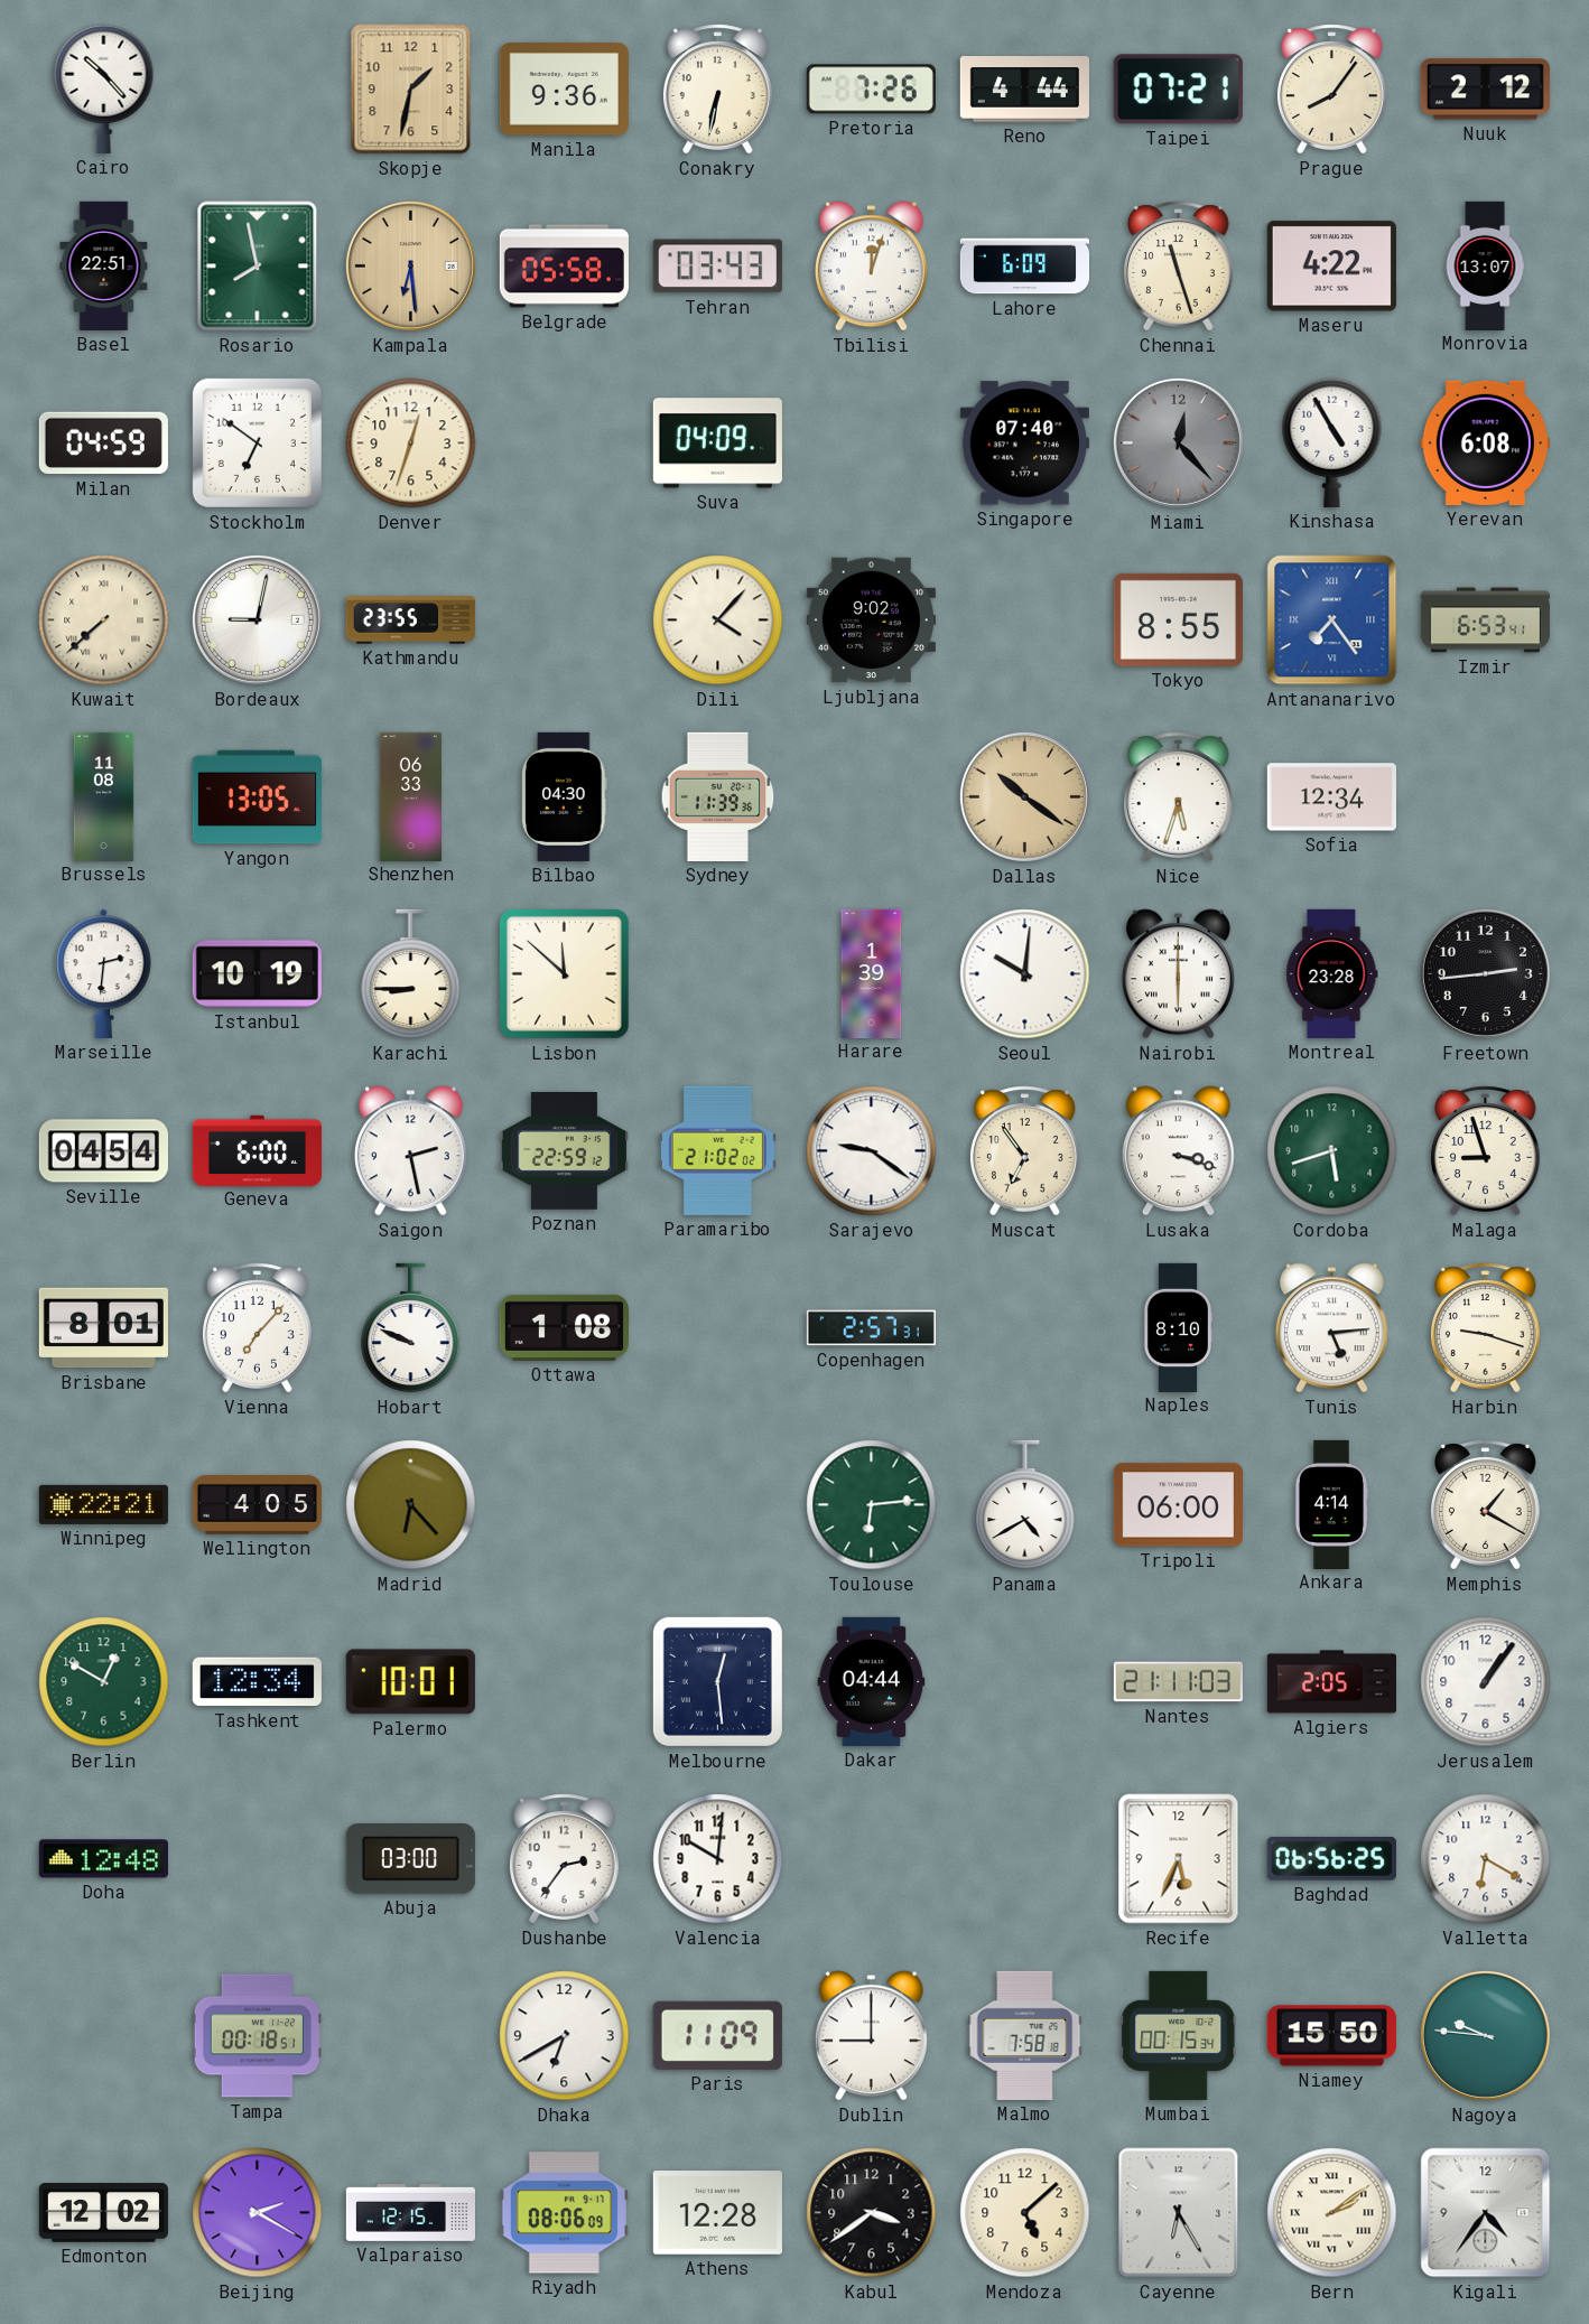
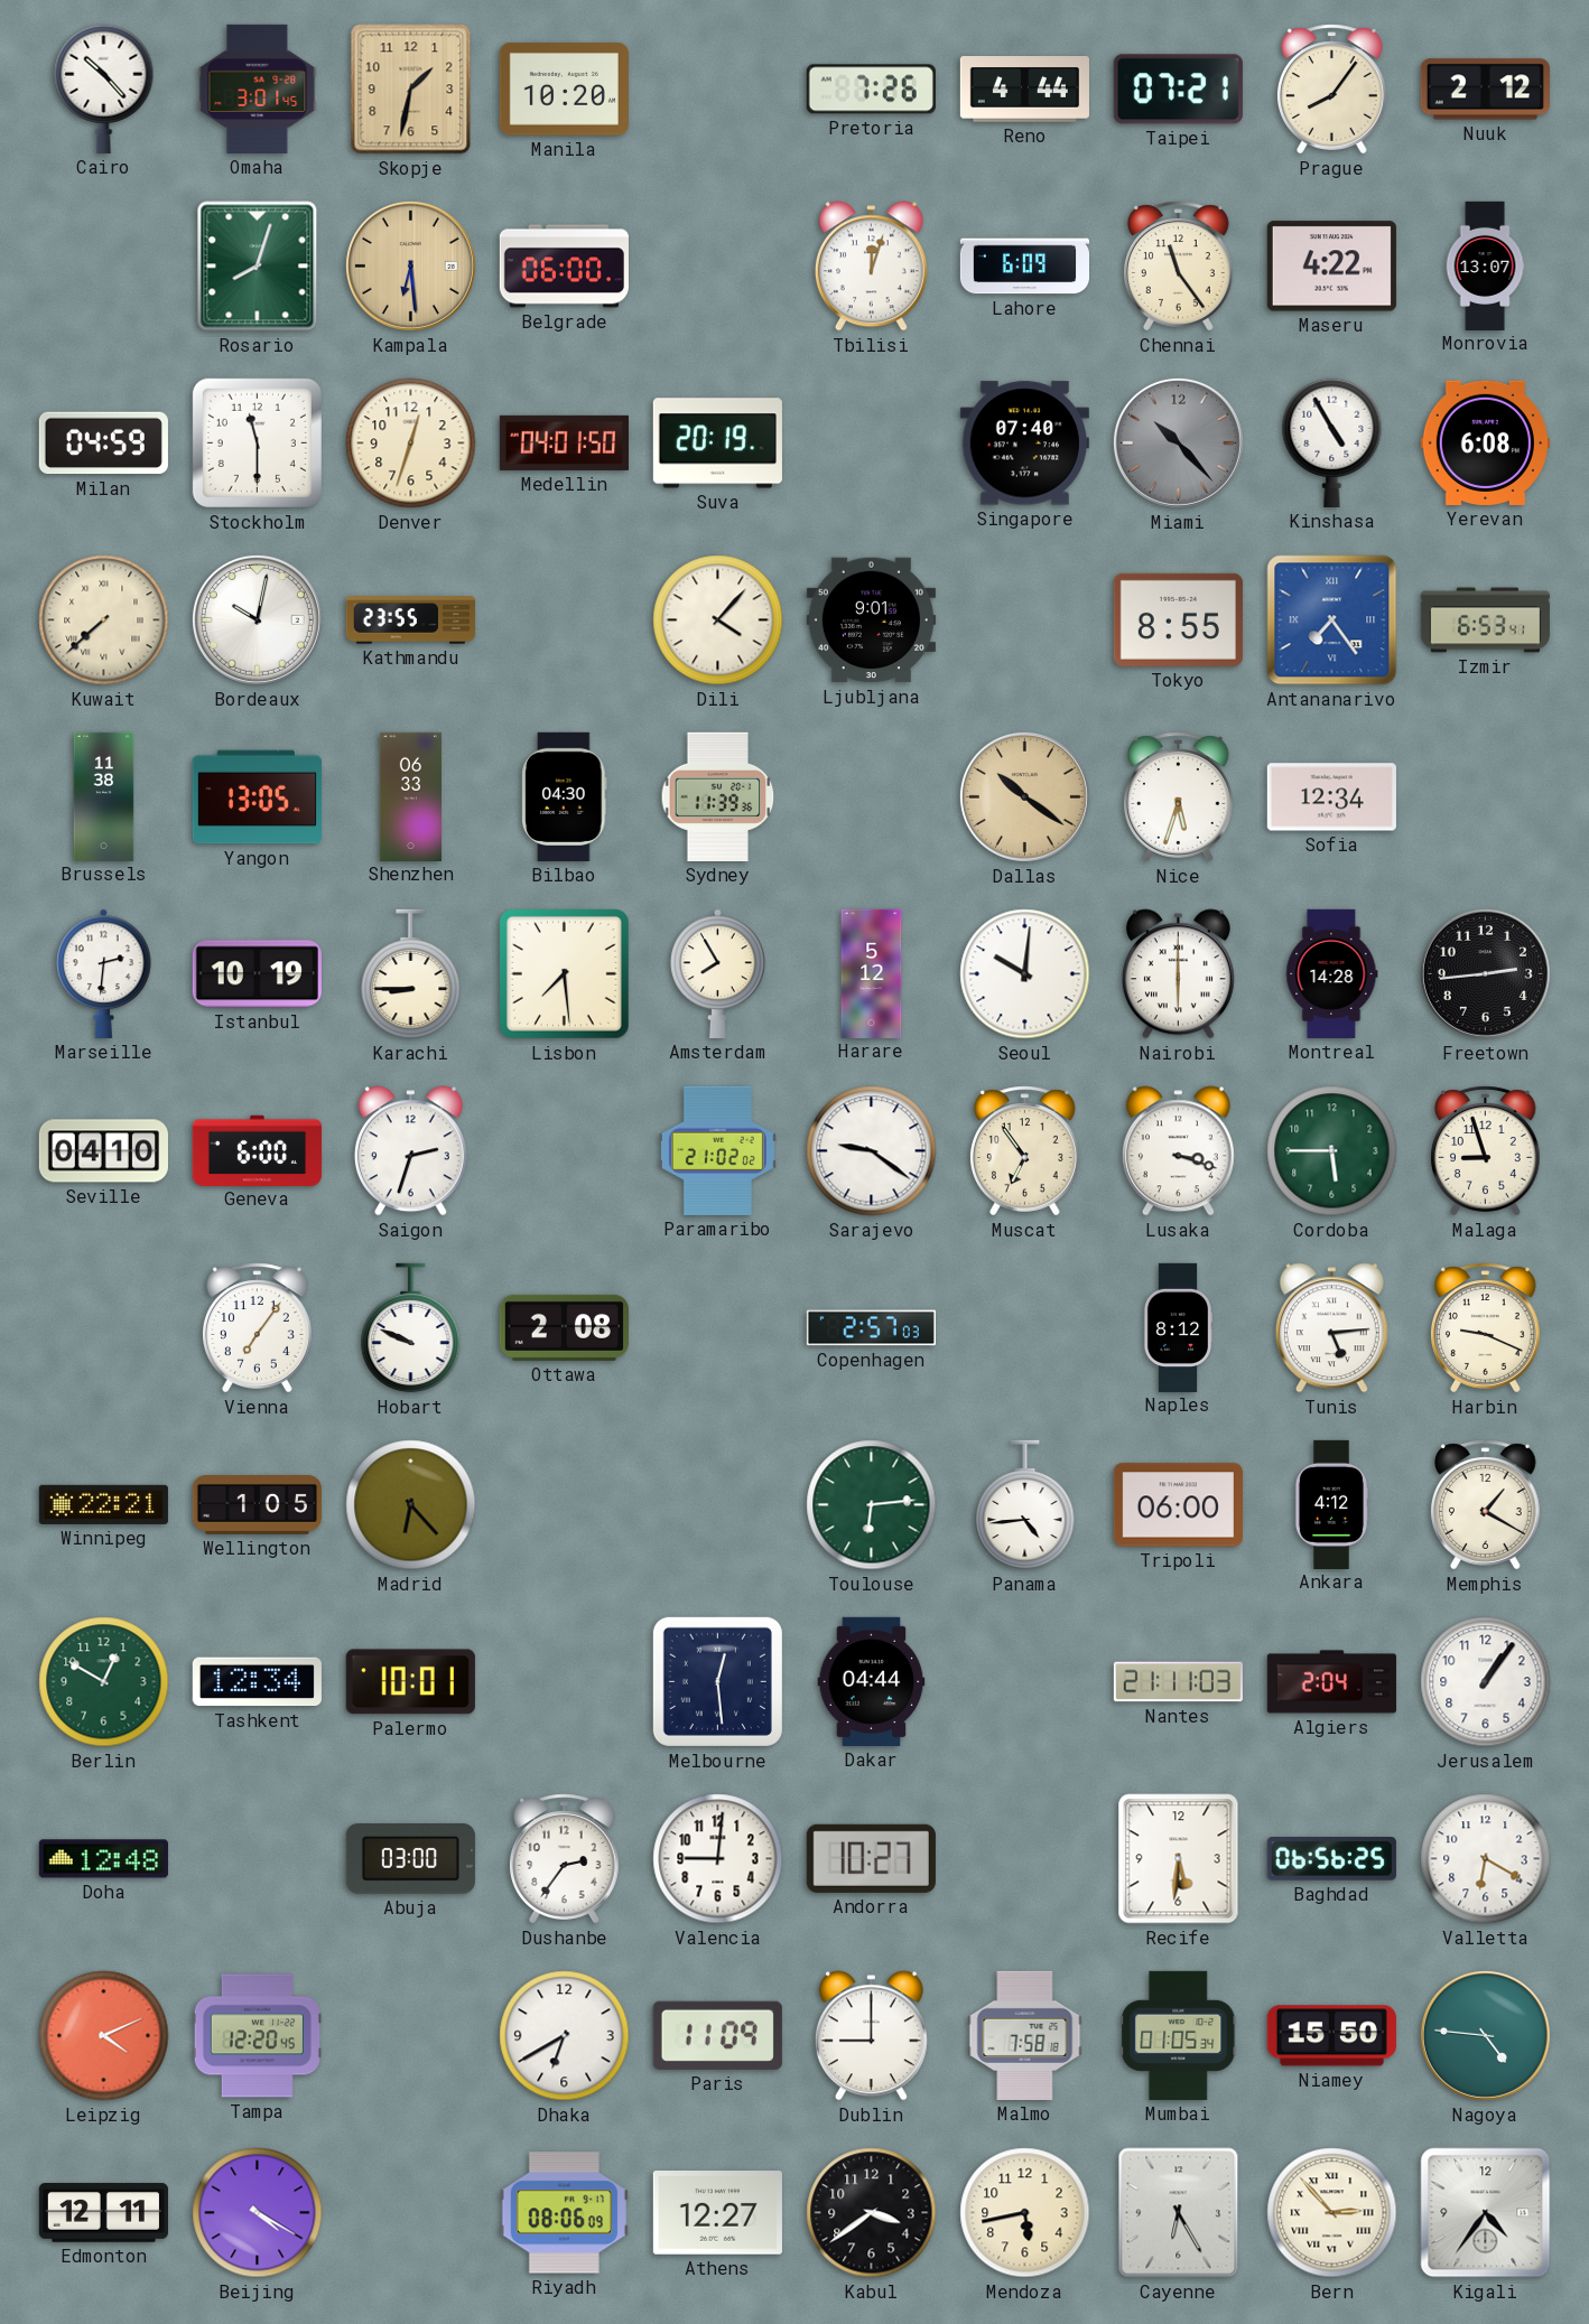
Omaha: none -> 3:01
Manila: 9:36 -> 10:20
Conakry: 6:32 -> none
Basel: 22:51 -> none
Rosario: 7:58 -> 8:03
Belgrade: 05:58 -> 06:00
Tehran: 03:43 -> none
Chennai: 11:27 -> 11:24
Stockholm: 6:51 -> 11:30
Medellin: none -> 04:01
Suva: 04:09 -> 20:19
Miami: 12:23 -> 10:23
Bordeaux: 9:02 -> 10:02
Ljubljana: 9:02 -> 9:01
Brussels: 11:08 -> 11:38
Lisbon: 11:52 -> 7:29
Amsterdam: none -> 7:55
Harare: 1:39 -> 5:12
Montreal: 23:28 -> 14:28
Seville: 04:54 -> 04:10
Saigon: 2:28 -> 2:33
Poznan: 22:59 -> none
Cordoba: 5:42 -> 5:45
Brisbane: 8:01 -> none
Vienna: 7:07 -> 7:06
Ottawa: 1:08 -> 2:08
Copenhagen: 2:57:31 -> 2:57:03
Naples: 8:10 -> 8:12
Harbin: 9:18 -> 9:19
Wellington: 4:05 -> 1:05
Panama: 4:40 -> 4:44
Ankara: 4:14 -> 4:12
Algiers: 2:05 -> 2:04
Valencia: 10:01 -> 9:01
Andorra: none -> 10:27
Recife: 5:34 -> 5:31
Leipzig: none -> 4:11
Tampa: 00:18 -> 12:20
Mumbai: 00:15 -> 01:05
Nagoya: 9:46 -> 4:46
Edmonton: 12:02 -> 12:11
Beijing: 2:20 -> 4:20
Valparaiso: 12:15 -> none
Athens: 12:28 -> 12:27
Mendoza: 5:08 -> 5:43
Bern: 2:09 -> 2:53
